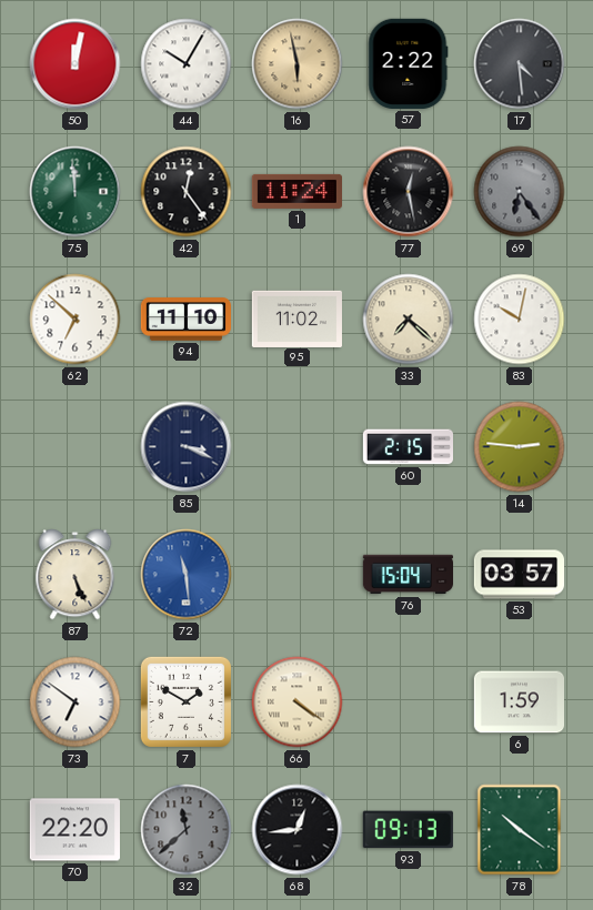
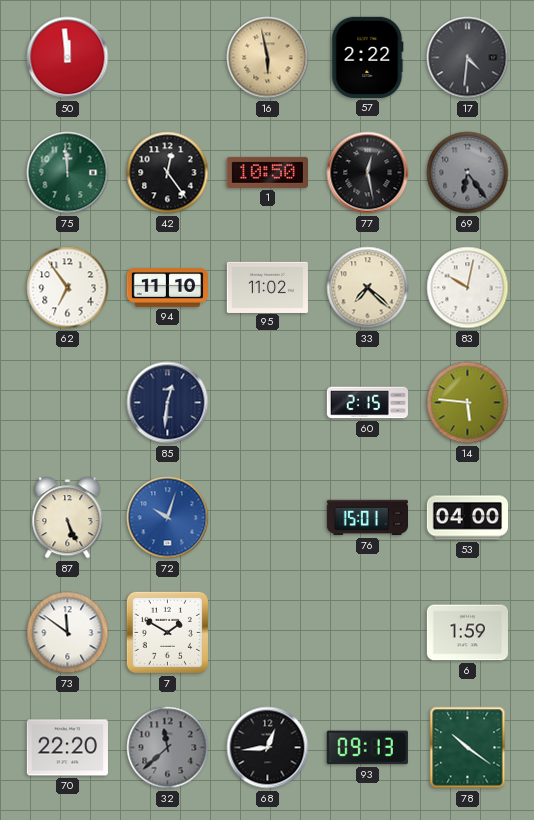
50: 12:02 -> 11:59
44: 10:05 -> none
17: 4:29 -> 4:31
1: 11:24 -> 10:50
62: 6:52 -> 6:54
85: 3:19 -> 12:31
14: 2:46 -> 5:46
72: 11:29 -> 10:03
76: 15:04 -> 15:01
53: 03:57 -> 04:00
73: 6:51 -> 11:51
66: 4:21 -> none
